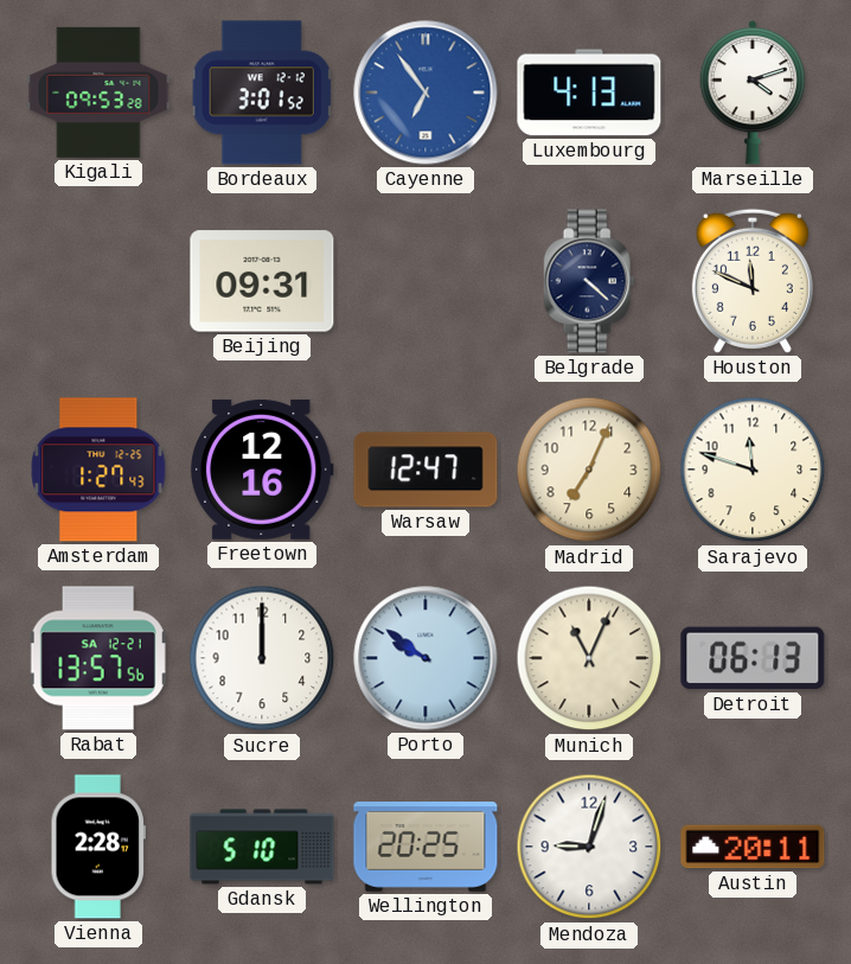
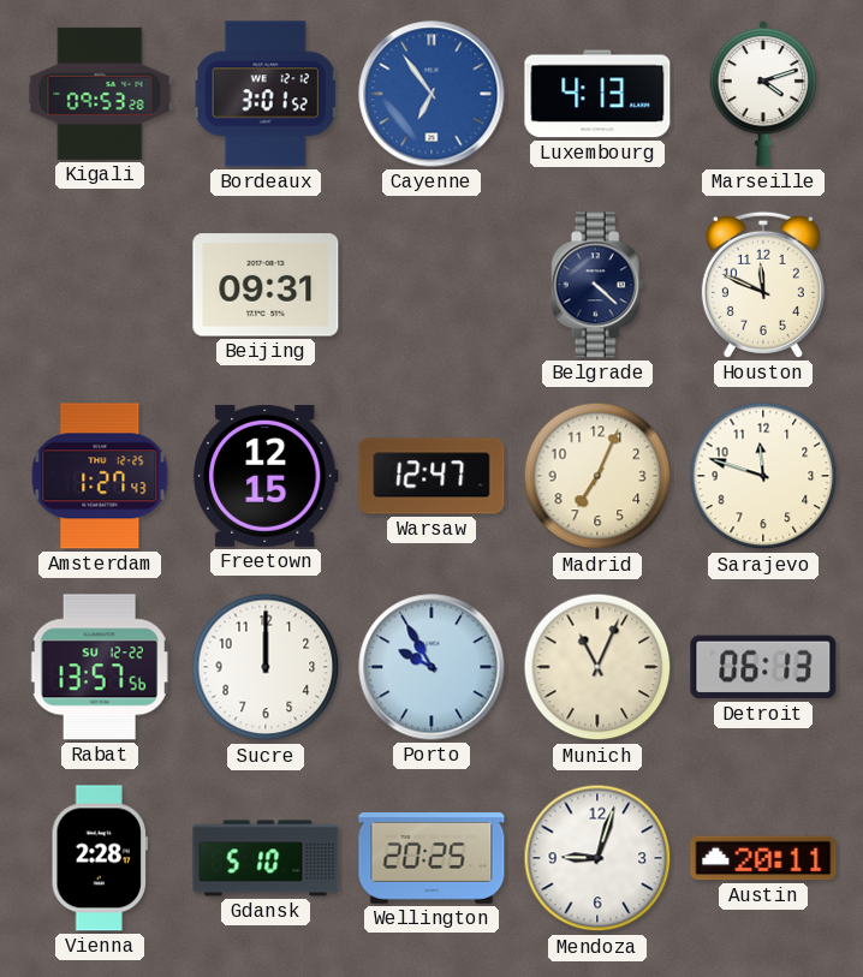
Freetown: 12:16 -> 12:15
Rabat date: SA 12-21 -> SU 12-22
Porto: 9:51 -> 9:55
